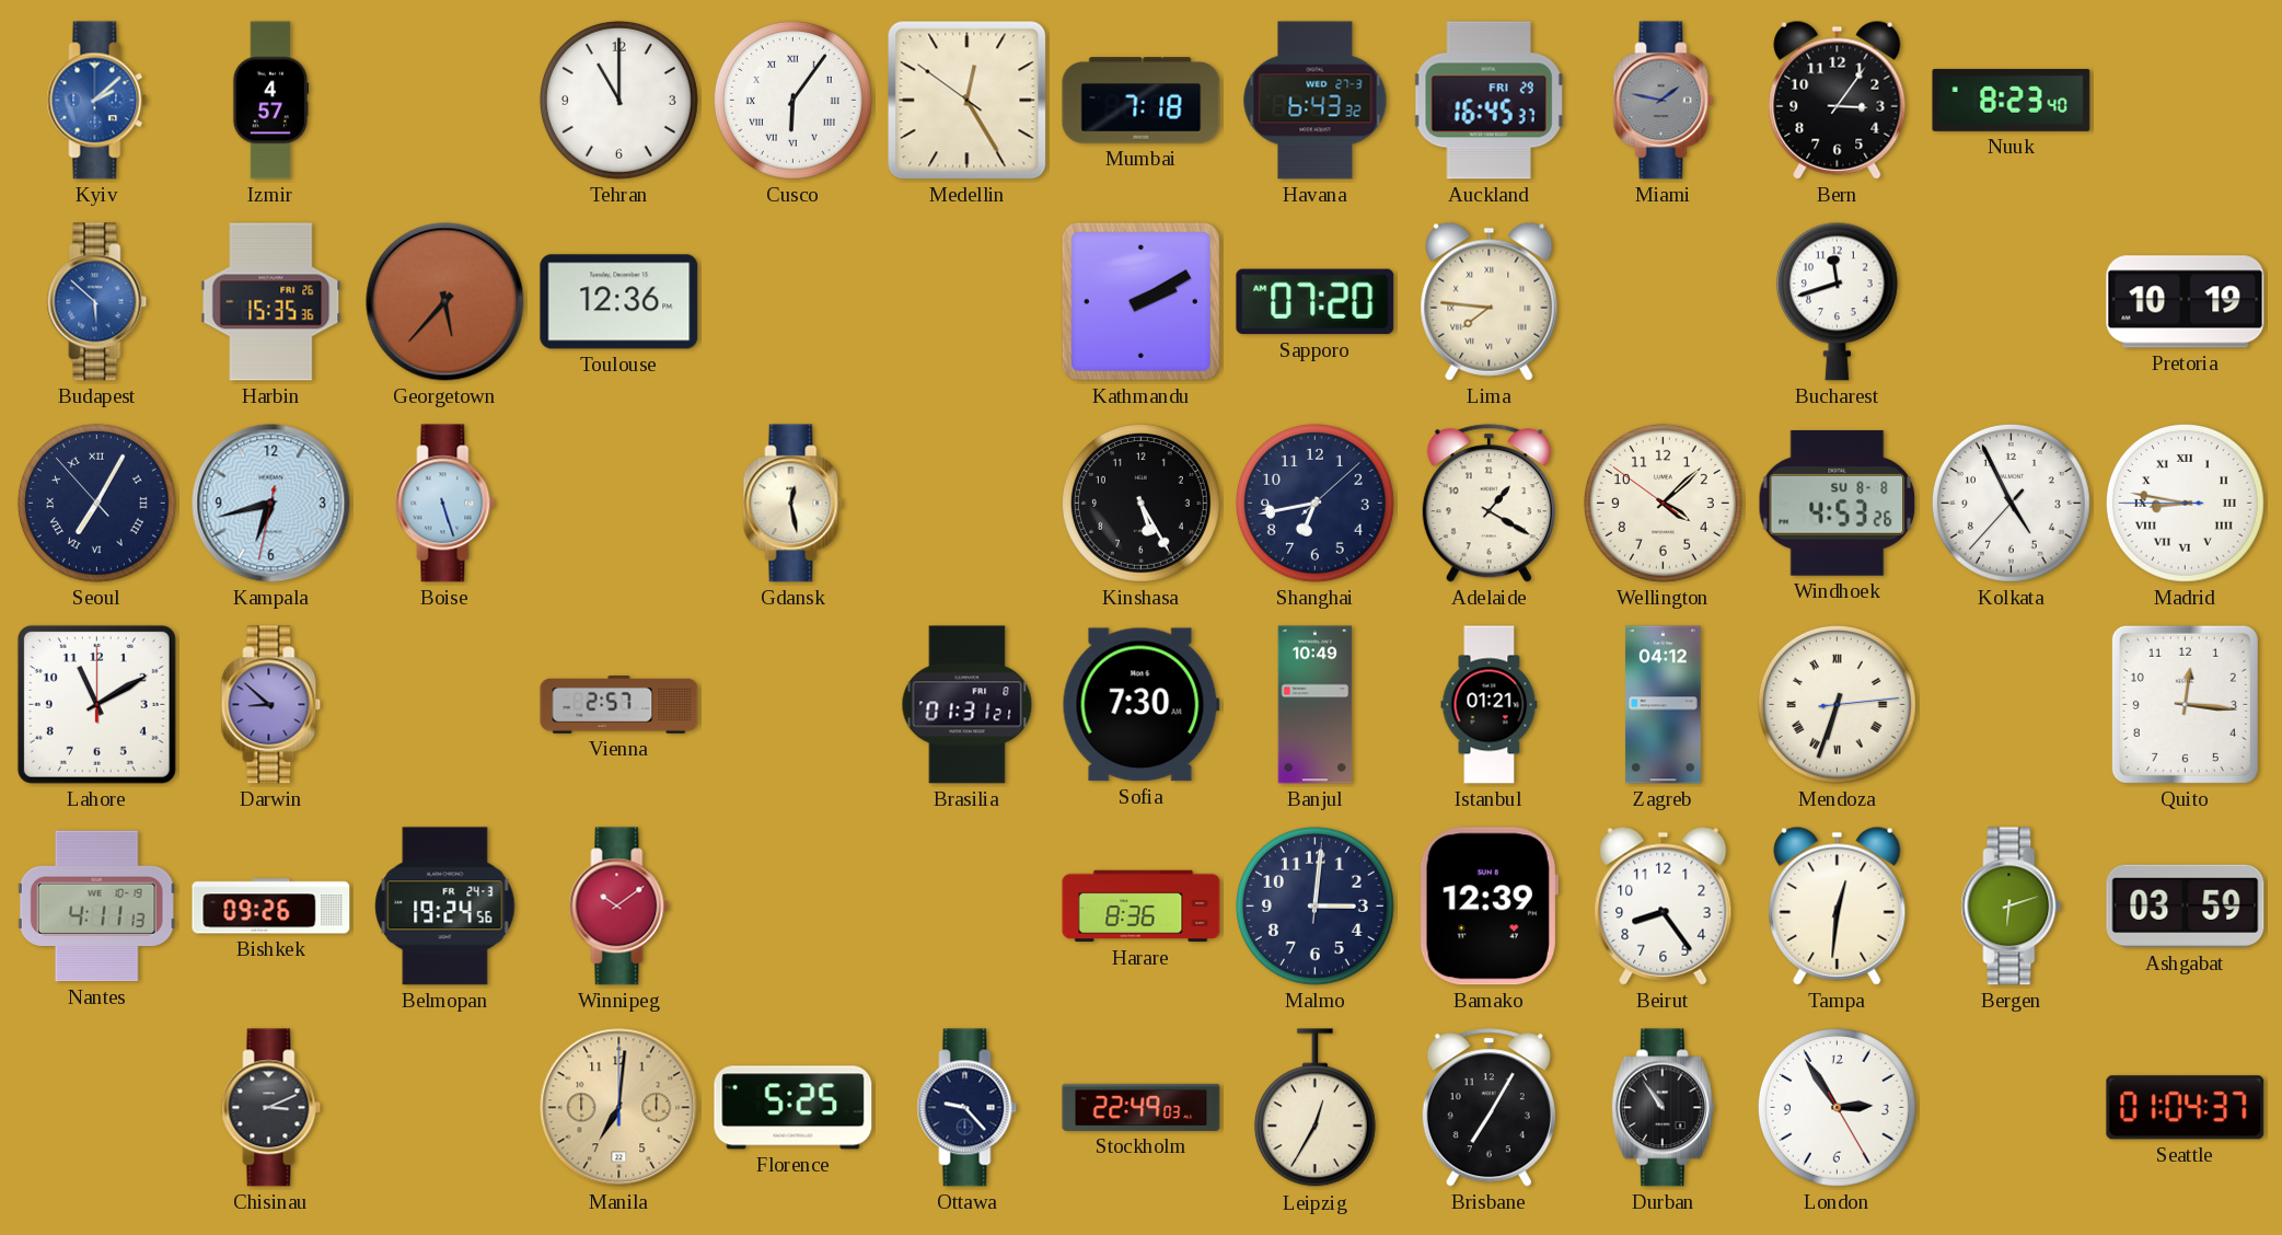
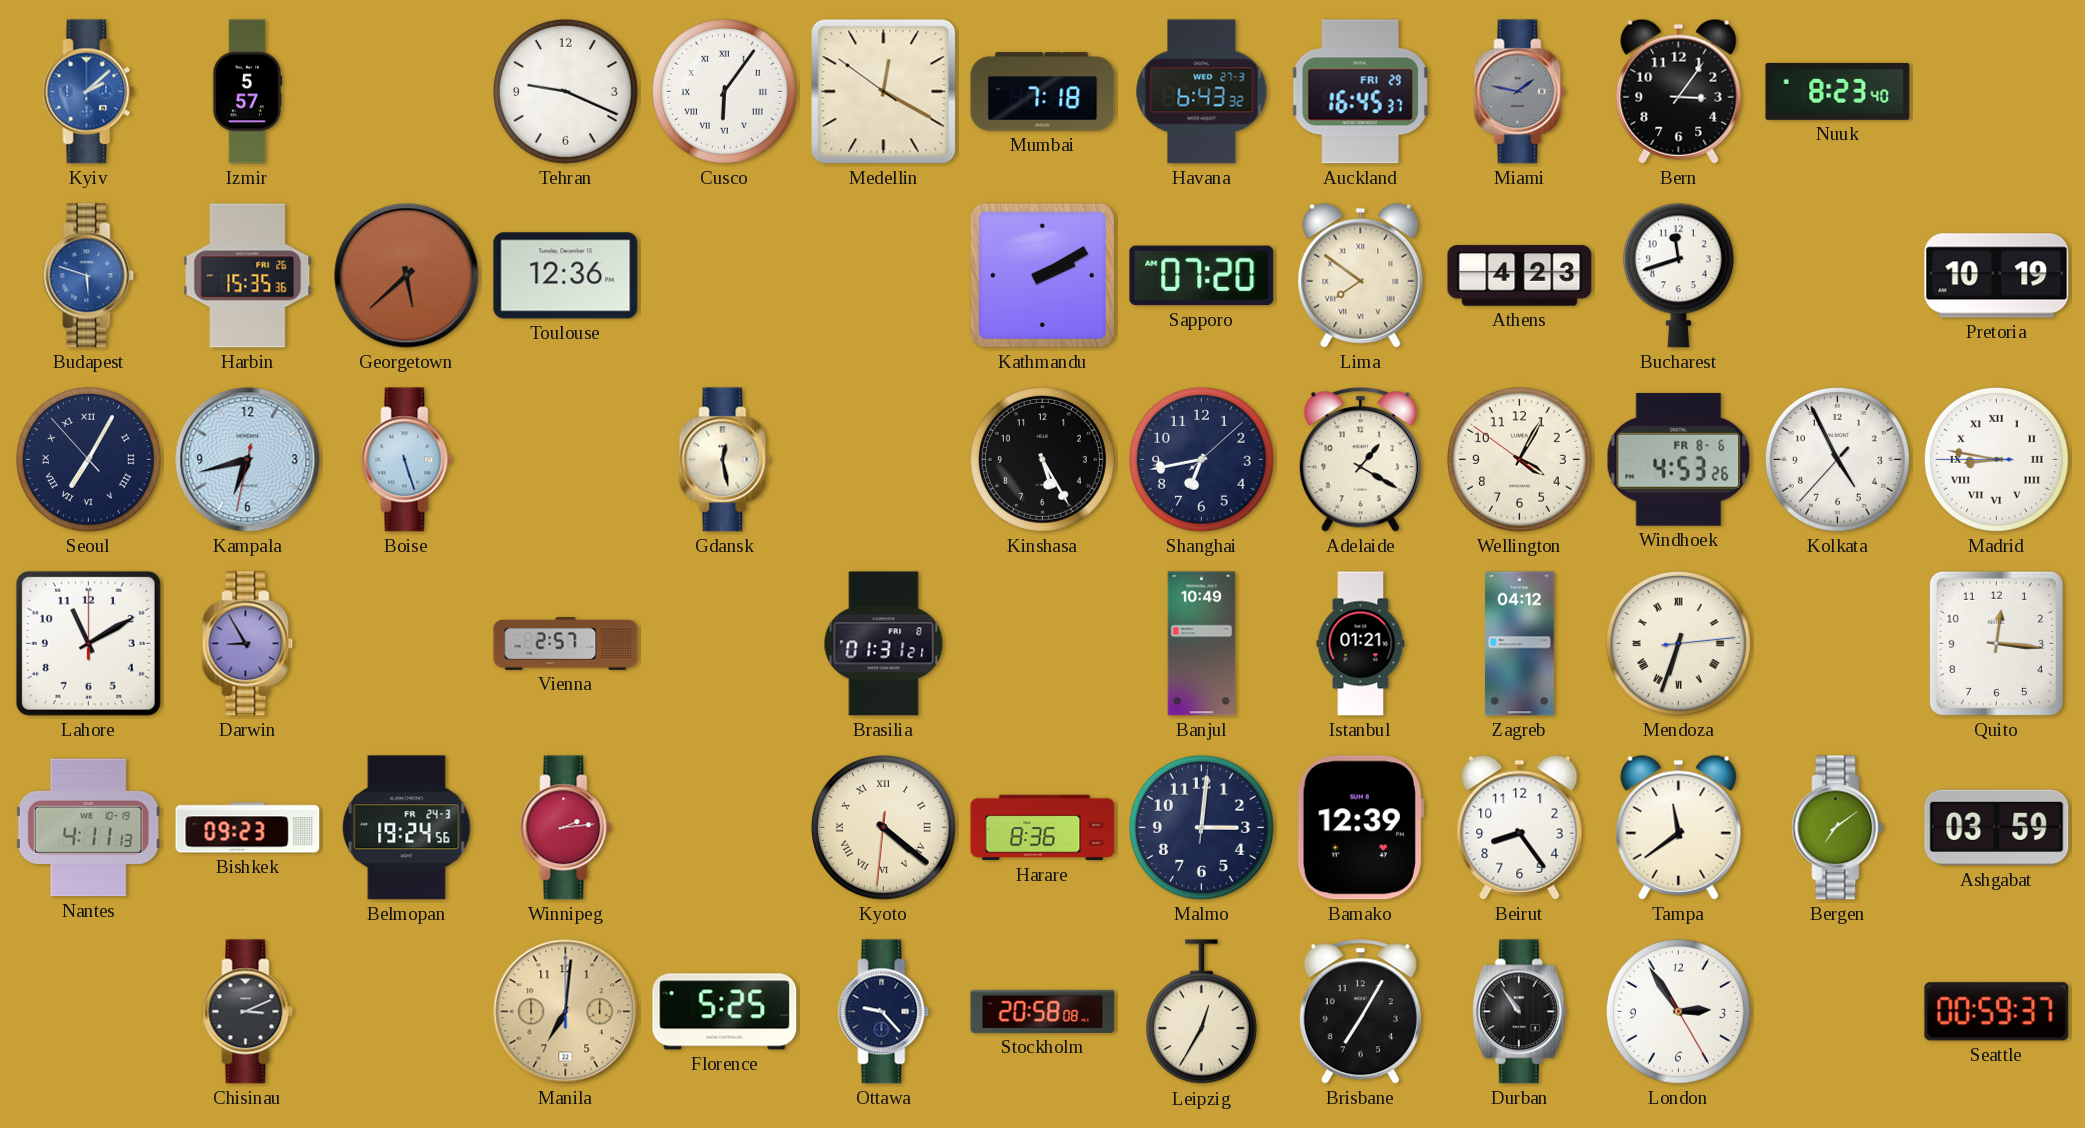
Izmir: 4:57 -> 5:57
Tehran: 11:00 -> 9:19
Medellin: 12:24 -> 12:19
Budapest: 5:52 -> 5:48
Georgetown: 5:37 -> 5:38
Lima: 7:46 -> 7:51
Athens: none -> 4:23
Wellington: 4:07 -> 4:04
Windhoek date: SU 8-8 -> FR 8-6
Darwin: 8:52 -> 8:55
Sofia: 7:30 -> none
Bishkek: 09:26 -> 09:23
Winnipeg: 10:09 -> 2:14
Kyoto: none -> 4:21
Tampa: 12:31 -> 11:39
Bergen: 6:12 -> 7:09
Stockholm: 22:49 -> 20:58
Seattle: 01:04 -> 00:59
